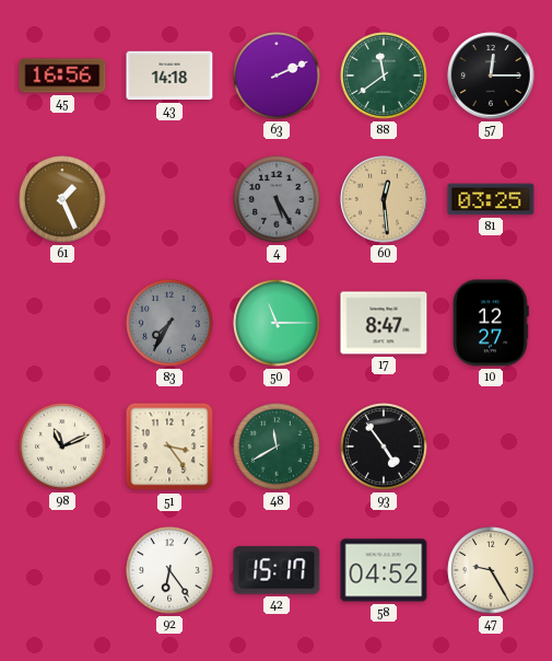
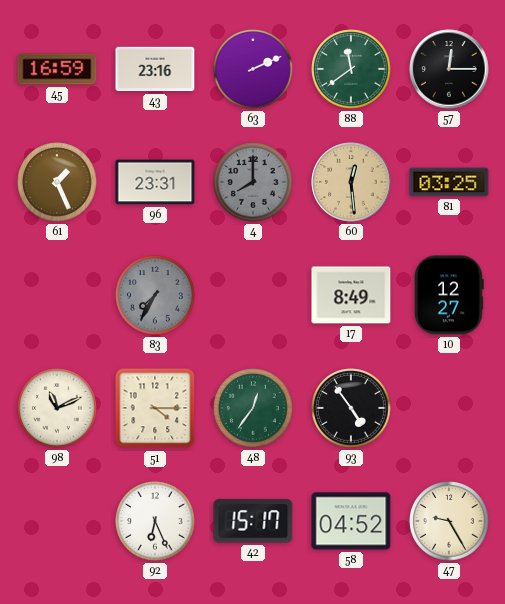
45: 16:56 -> 16:59
43: 14:18 -> 23:16
96: none -> 23:31
4: 5:25 -> 8:00
50: 11:15 -> none
17: 8:47 -> 8:49
51: 3:24 -> 4:15
48: 11:40 -> 12:36
92: 6:24 -> 6:26
